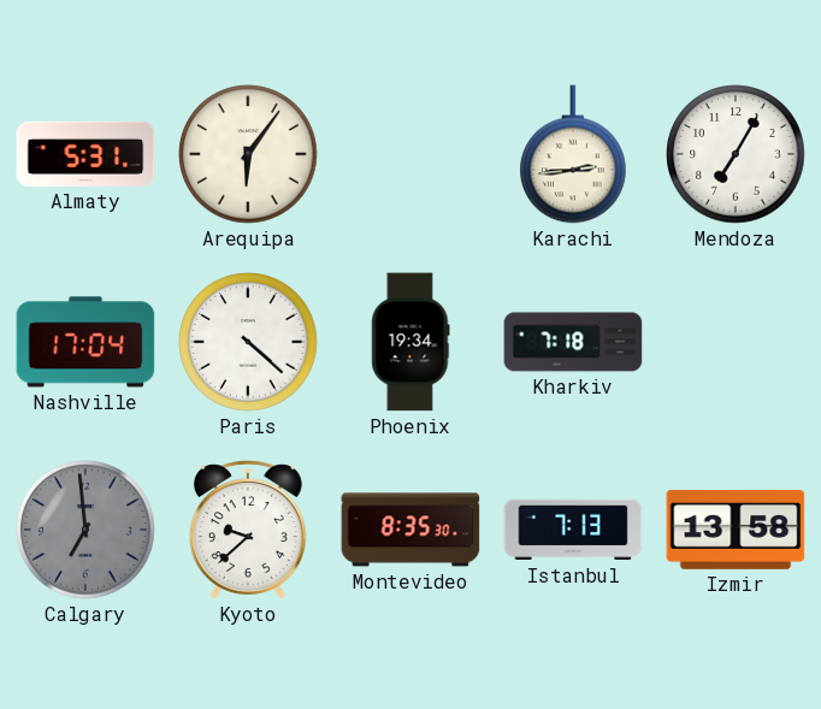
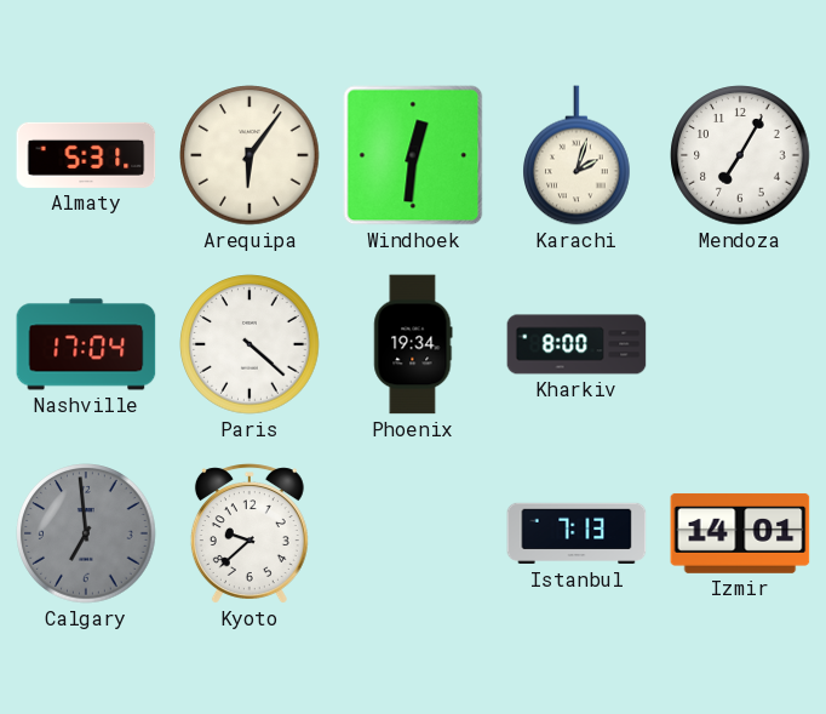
Windhoek: none -> 12:31
Karachi: 2:44 -> 2:03
Kharkiv: 7:18 -> 8:00
Montevideo: 8:35 -> none
Izmir: 13:58 -> 14:01
